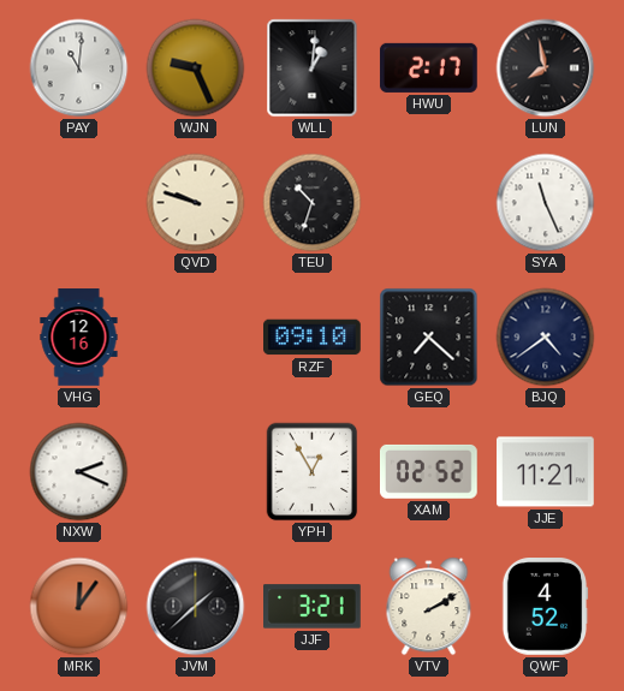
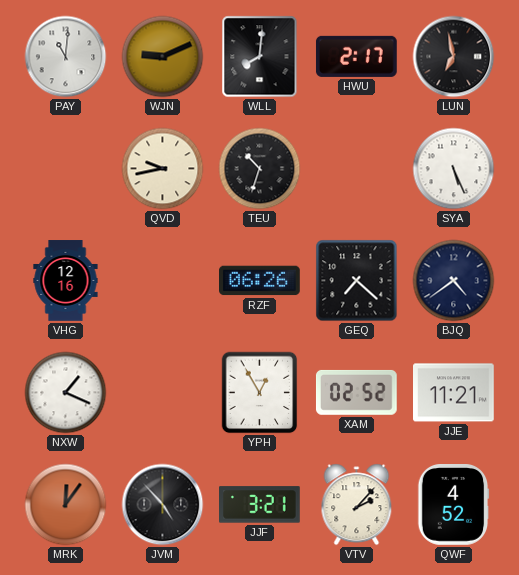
WJN: 9:26 -> 9:11
WLL: 1:01 -> 8:01
LUN: 7:58 -> 6:58
QVD: 9:48 -> 9:43
SYA: 11:26 -> 5:26
RZF: 09:10 -> 06:26
NXW: 2:19 -> 1:19
JVM: 1:38 -> 4:53
VTV: 2:10 -> 2:07
